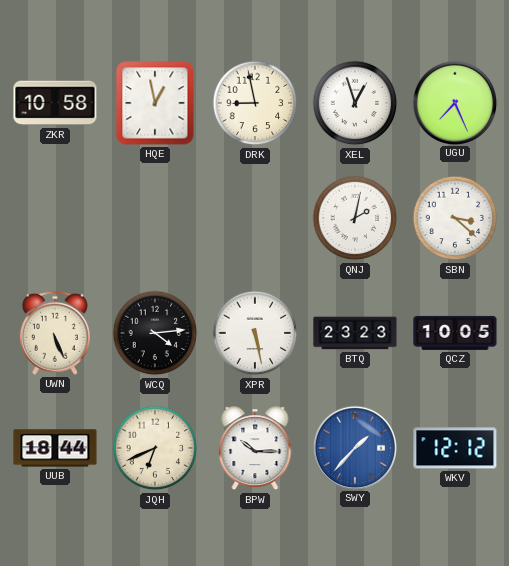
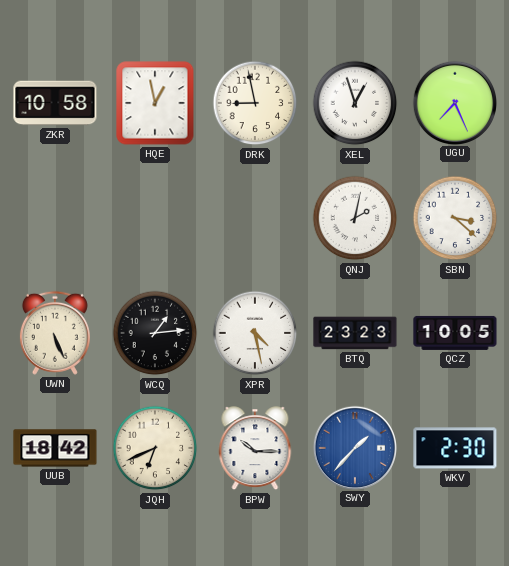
WCQ: 4:14 -> 1:14
XPR: 5:28 -> 4:28
UUB: 18:44 -> 18:42
WKV: 12:12 -> 2:30
